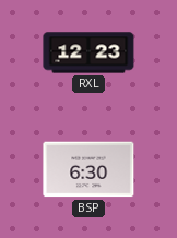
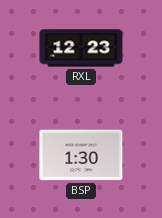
BSP: 6:30 -> 1:30
